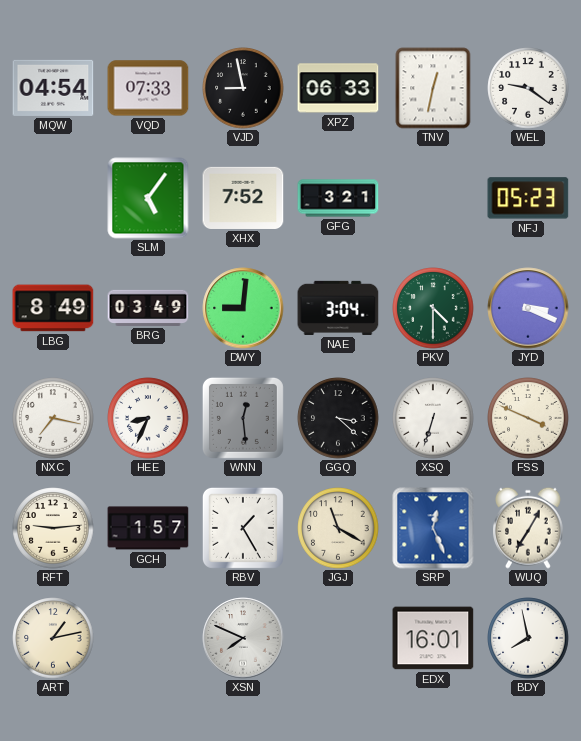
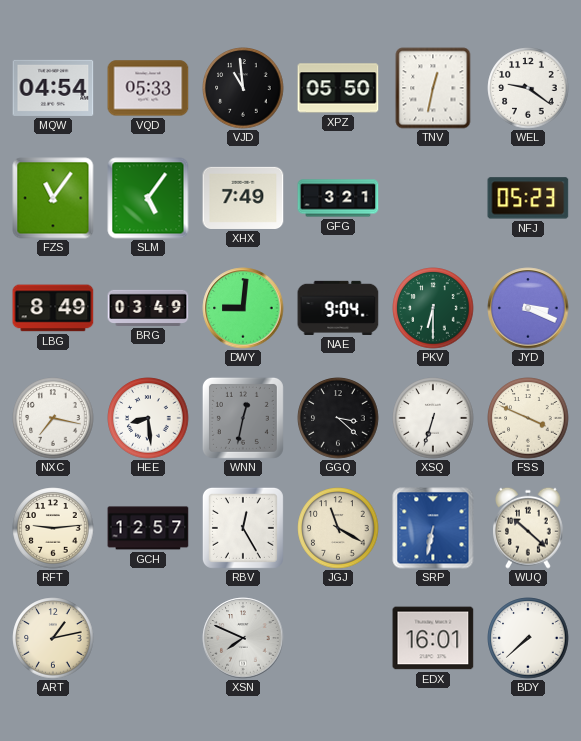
VQD: 07:33 -> 05:33
VJD: 8:58 -> 10:59
XPZ: 06:33 -> 05:50
FZS: none -> 11:06
XHX: 7:52 -> 7:49
NAE: 3:04 -> 9:04
PKV: 4:30 -> 6:30
HEE: 8:34 -> 8:29
WNN: 12:29 -> 12:32
GCH: 1:57 -> 12:57
RBV: 1:25 -> 12:25
SRP: 12:26 -> 6:32
WUQ: 7:05 -> 10:22
BDY: 7:58 -> 7:38
